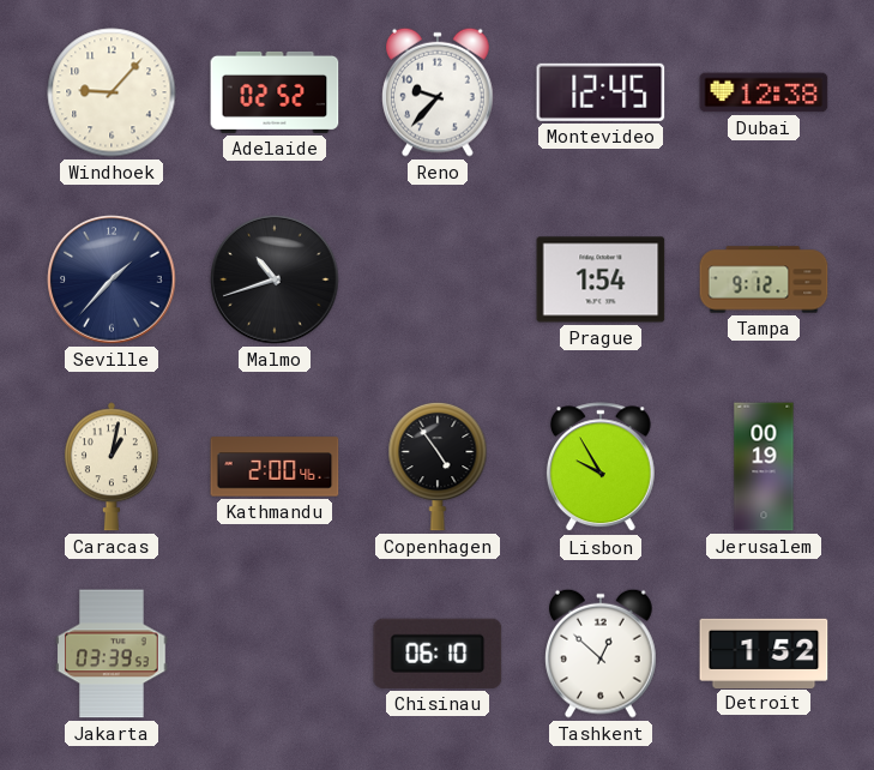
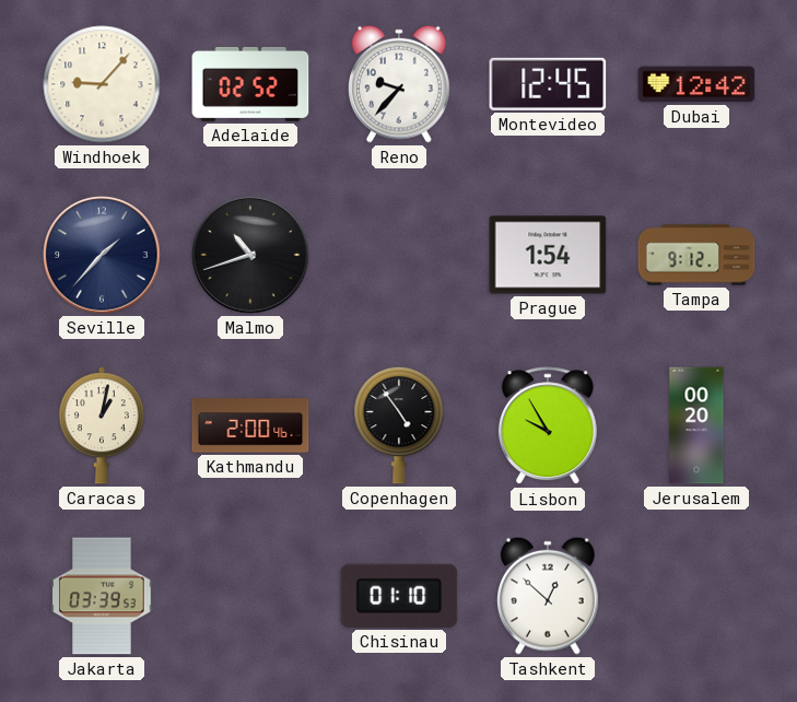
Dubai: 12:38 -> 12:42
Jerusalem: 00:19 -> 00:20
Chisinau: 06:10 -> 01:10
Detroit: 1:52 -> none
